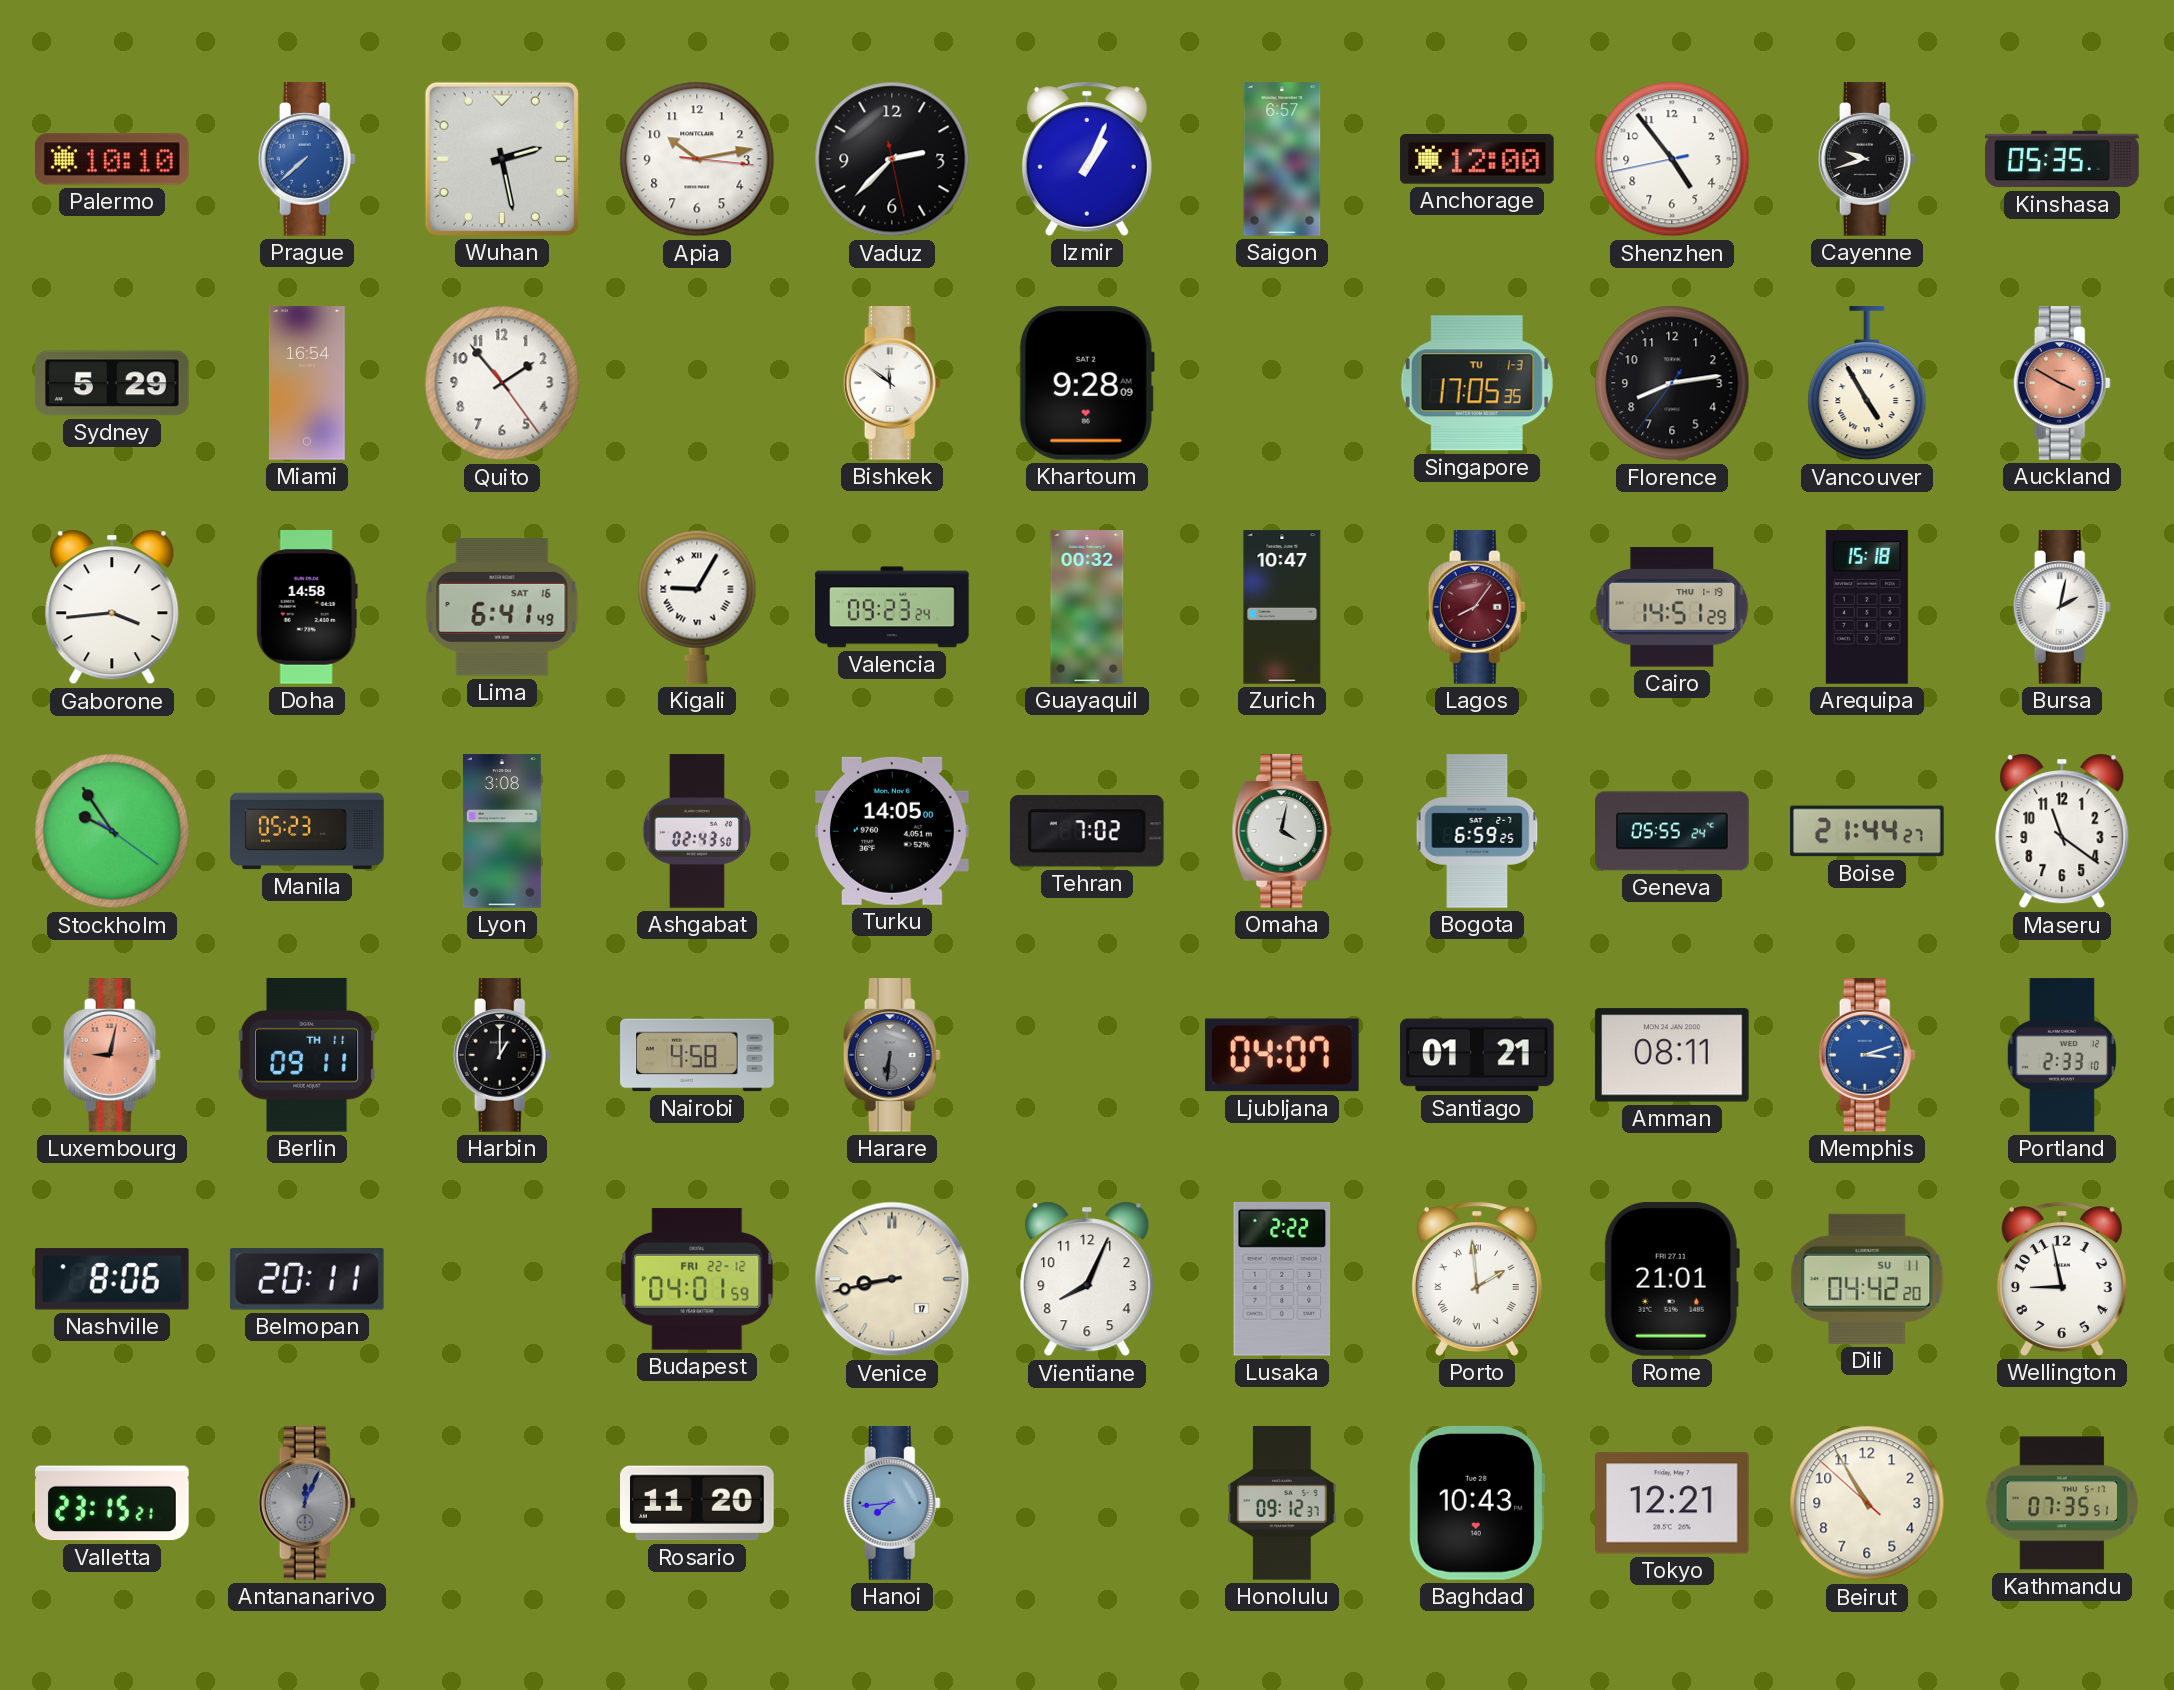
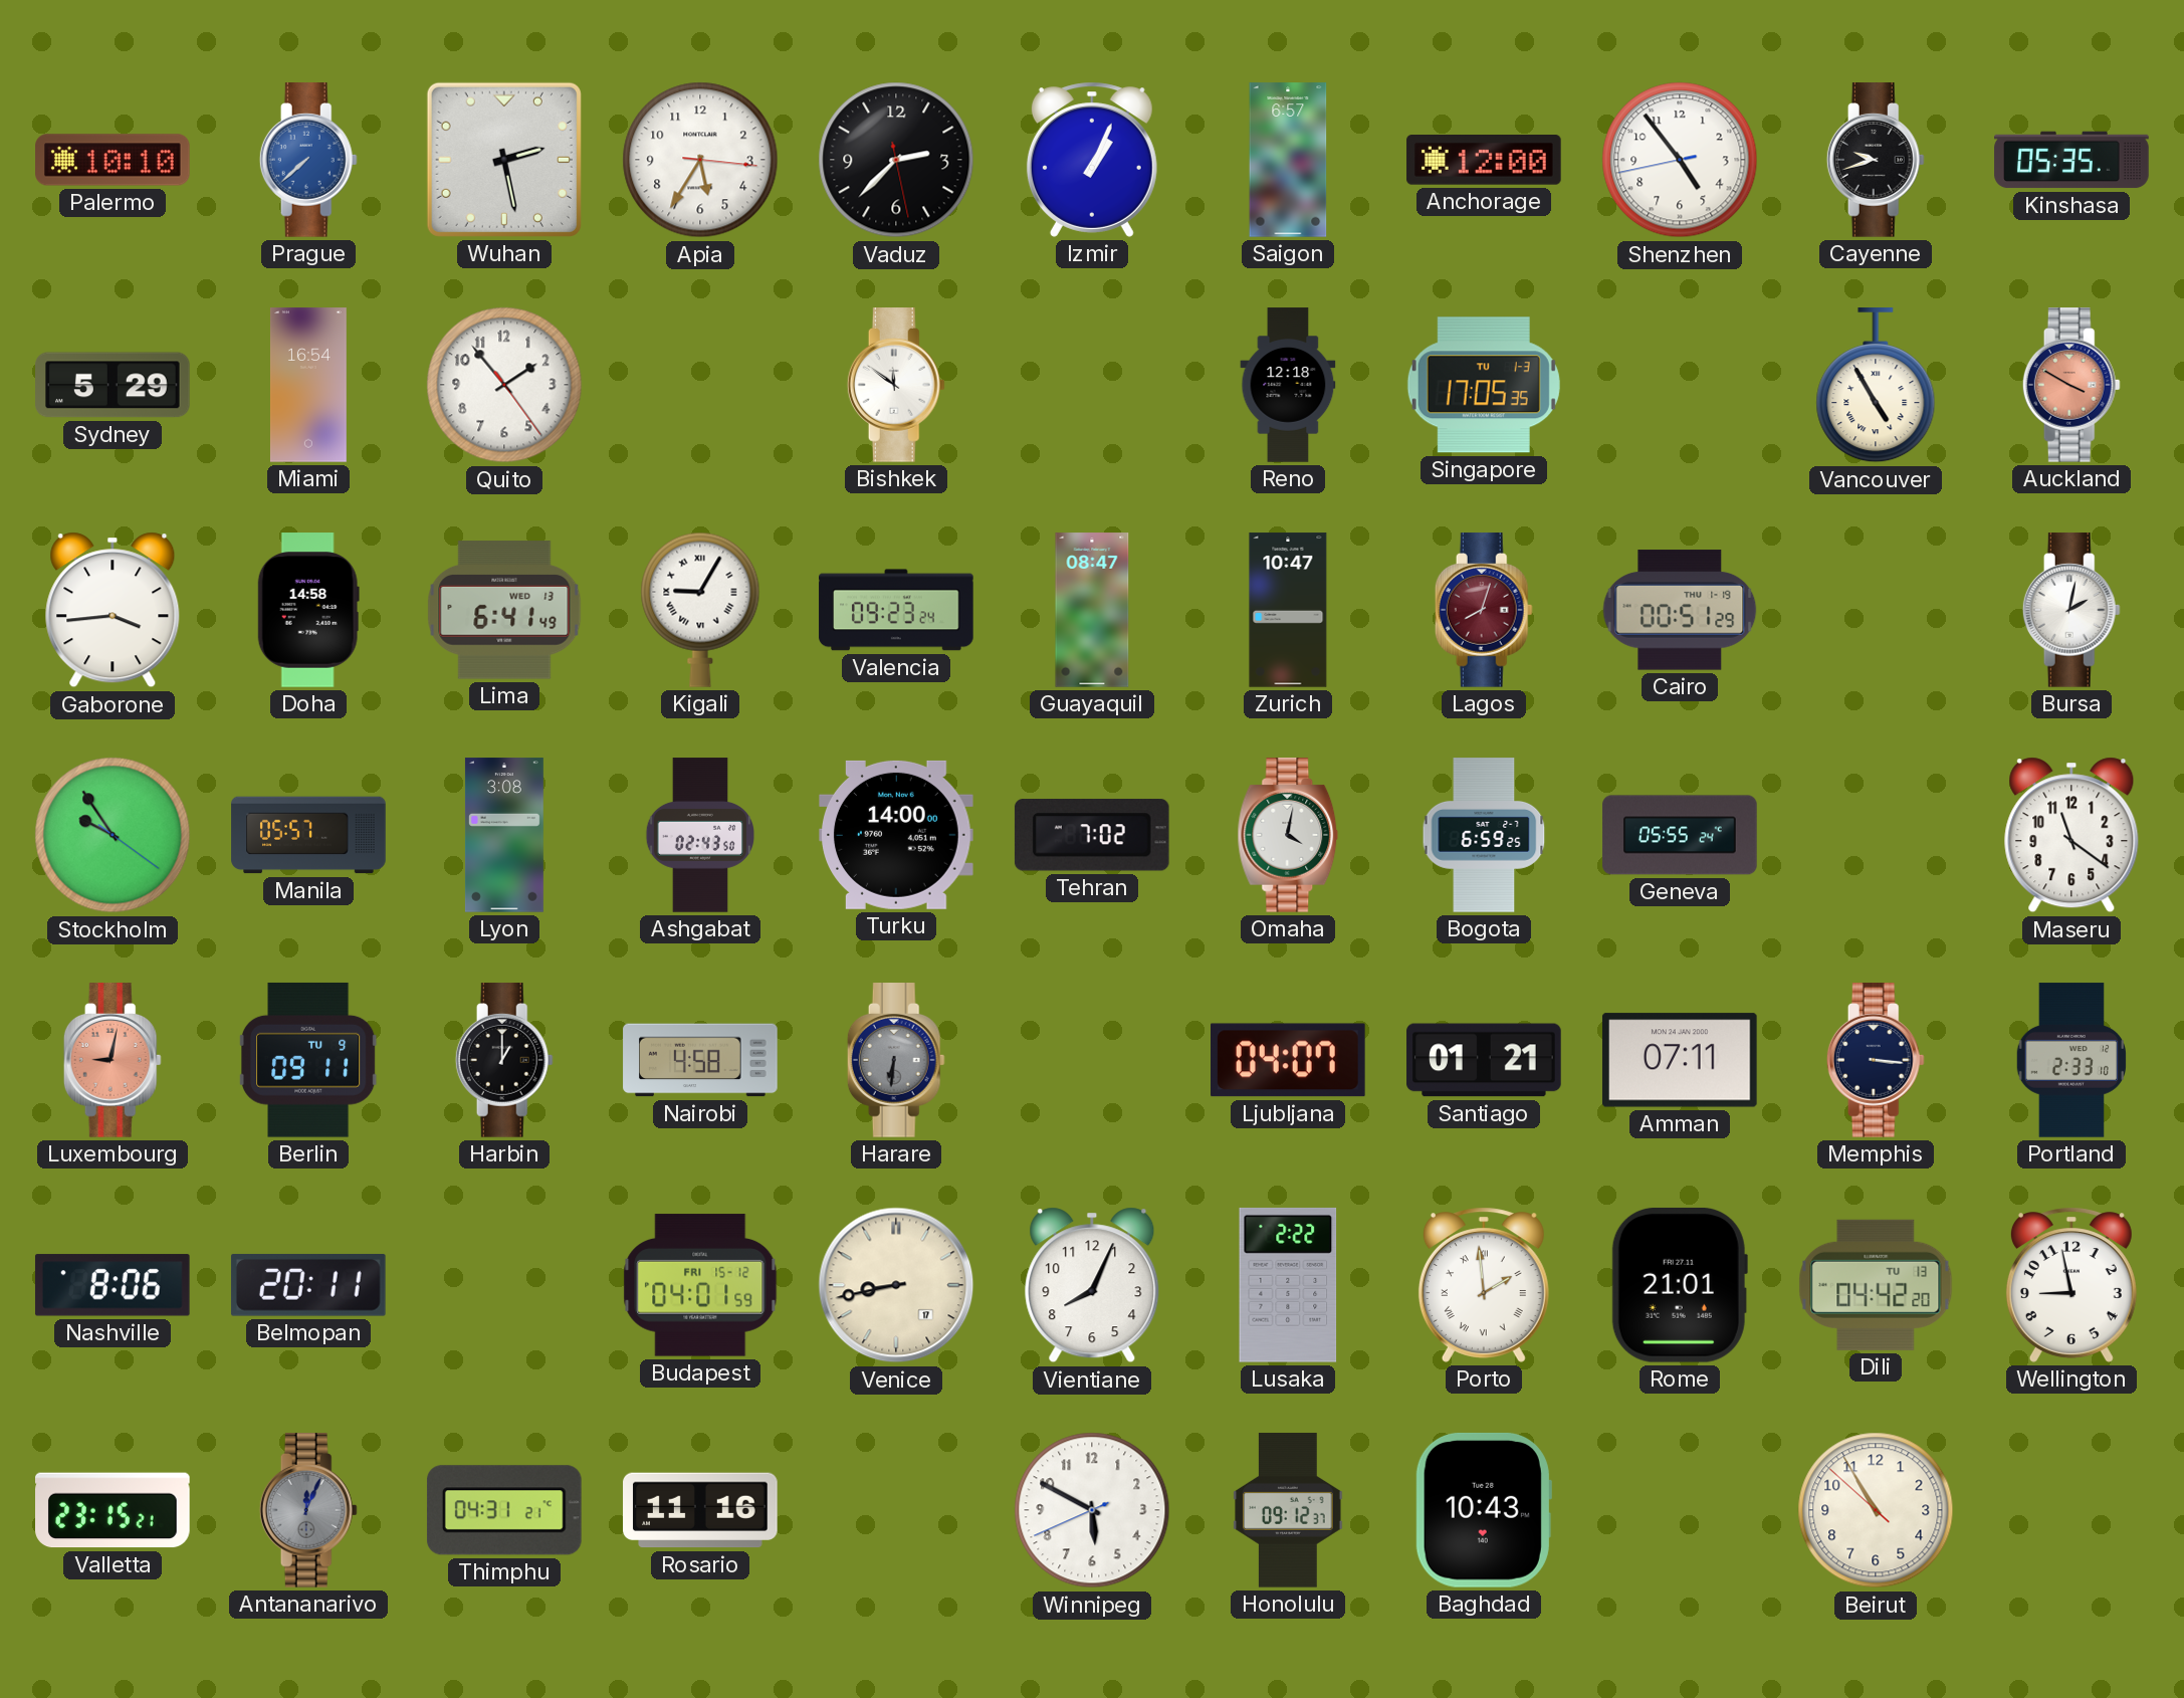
Apia: 10:13 -> 5:35
Khartoum: 9:28 -> none
Reno: none -> 12:18
Florence: 8:13 -> none
Lima date: SAT 16 -> WED 13
Guayaquil: 00:32 -> 08:47
Lagos: 8:06 -> 8:03
Cairo: 14:51 -> 00:51
Arequipa: 15:18 -> none
Manila: 05:23 -> 05:57
Turku: 14:05 -> 14:00
Boise: 21:44 -> none
Berlin date: TH 11 -> TU 9
Amman: 08:11 -> 07:11
Memphis: 3:12 -> 3:16
Memphis dial: blue -> navy
Budapest date: FRI 22-12 -> FRI 15-12
Dili date: SU 11 -> TU 13
Thimphu: none -> 04:31
Rosario: 11:20 -> 11:16
Hanoi: 7:44 -> none
Winnipeg: none -> 5:49
Tokyo: 12:21 -> none
Kathmandu: 07:35 -> none
